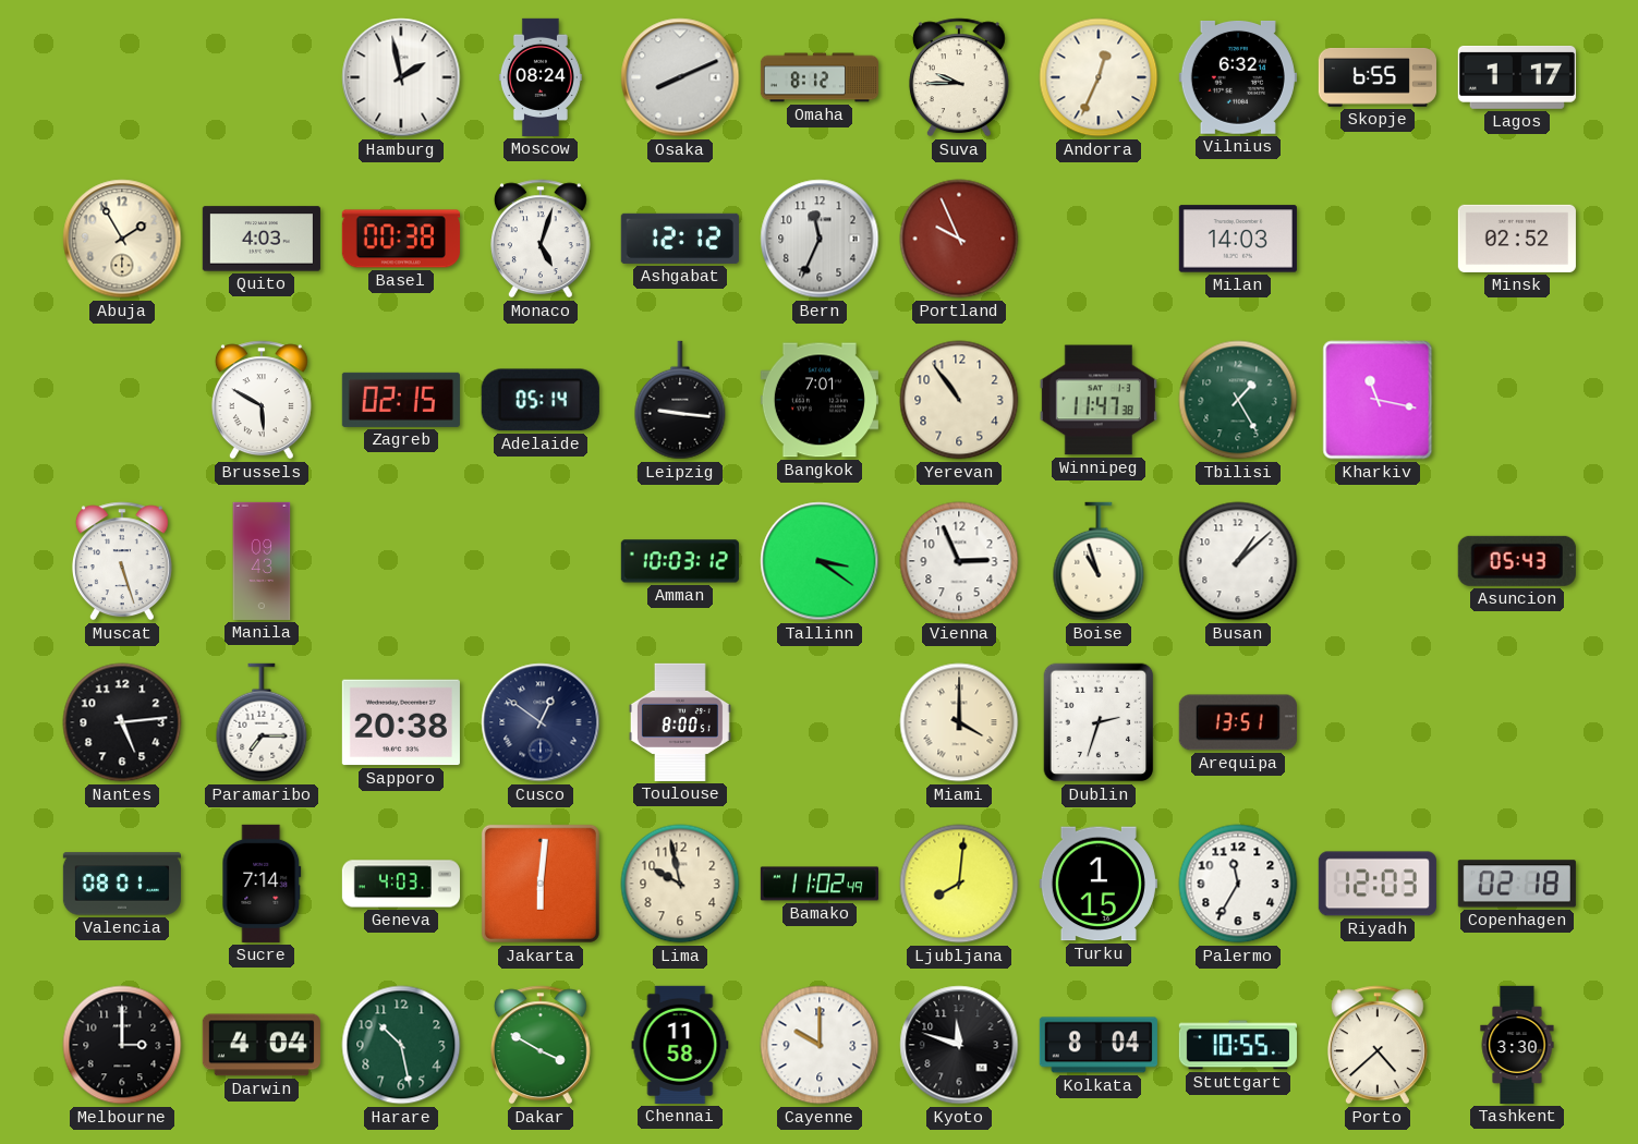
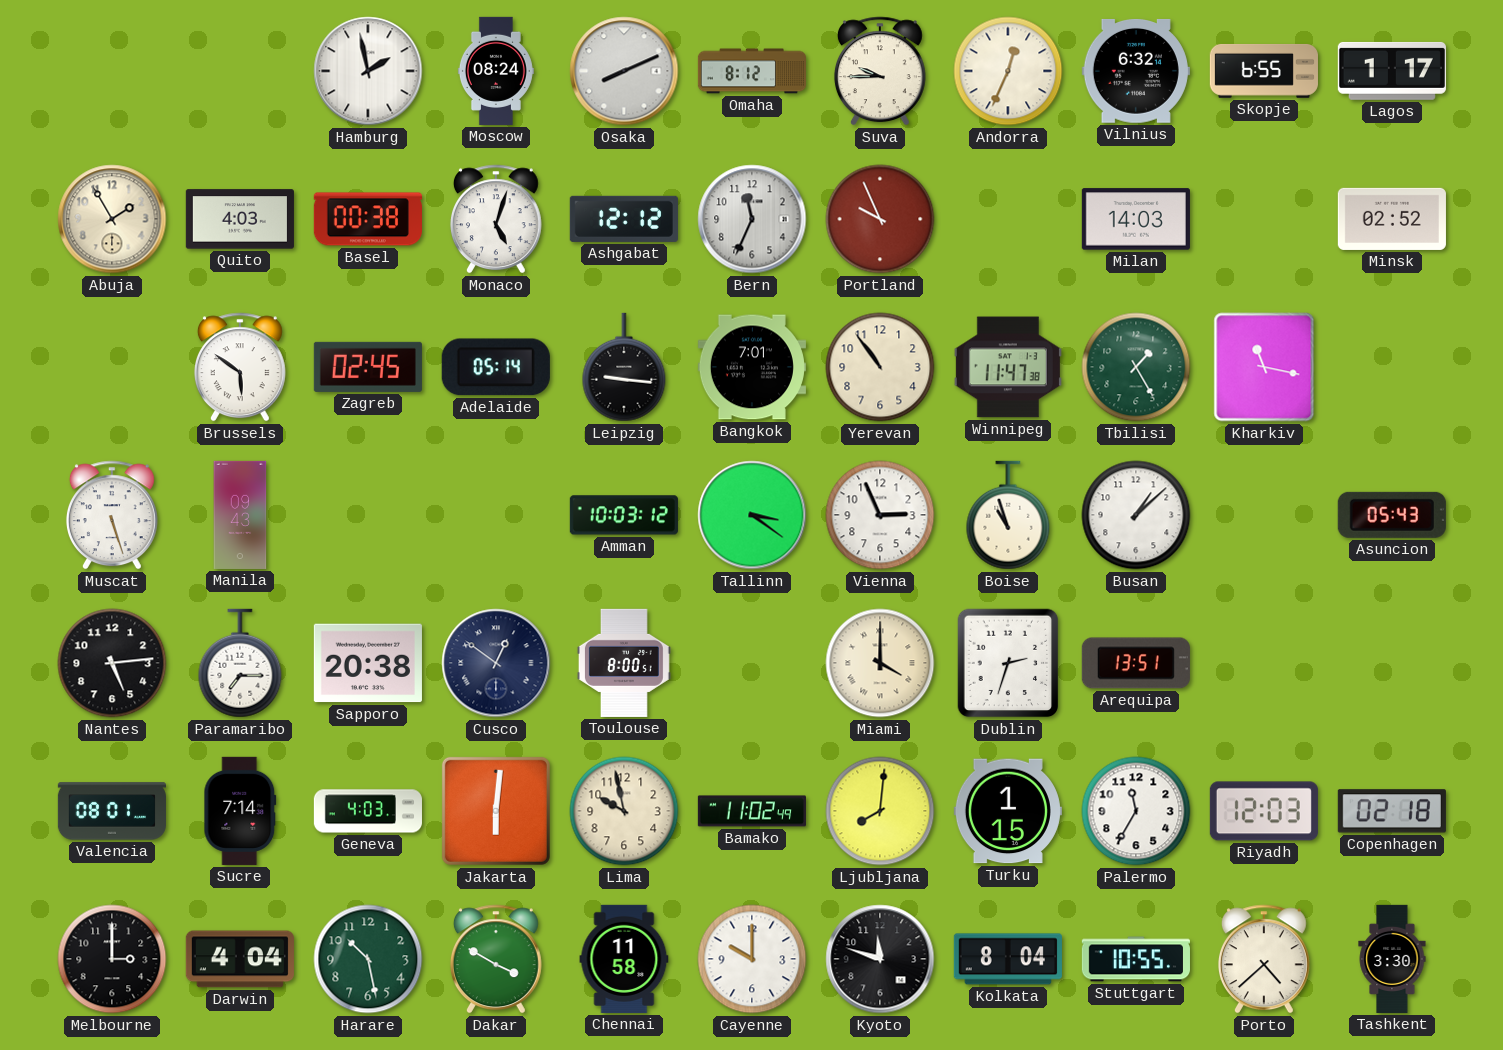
Brussels: 5:50 -> 5:51
Zagreb: 02:15 -> 02:45
